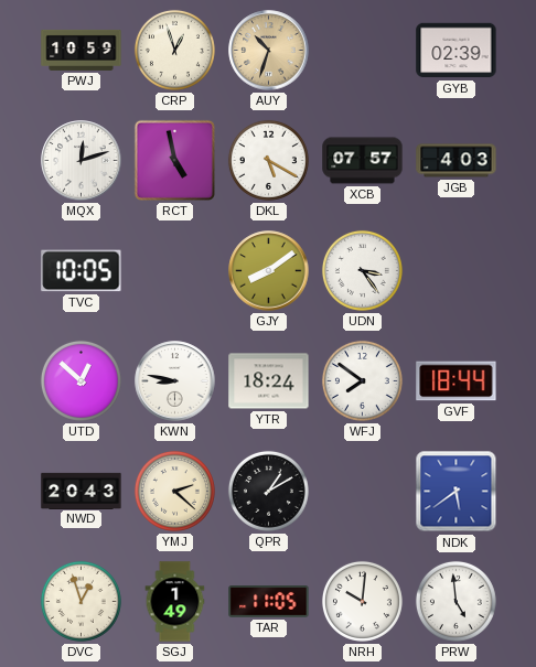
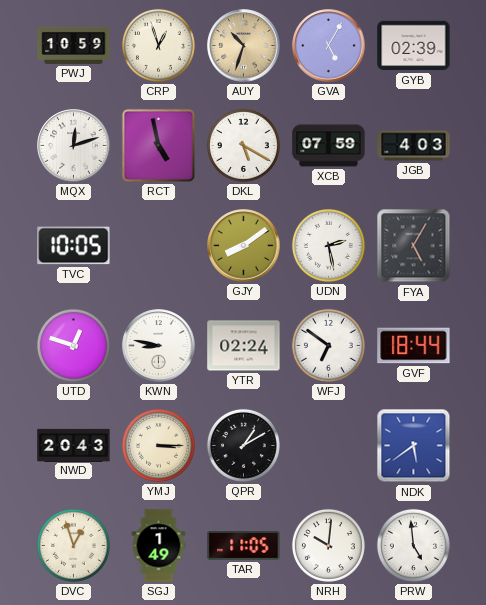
GVA: none -> 5:05
XCB: 07:57 -> 07:59
UDN: 3:24 -> 2:28
FYA: none -> 5:05
UTD: 12:52 -> 12:48
YTR: 18:24 -> 02:24
WFJ: 7:51 -> 6:51
YMJ: 2:22 -> 3:15
